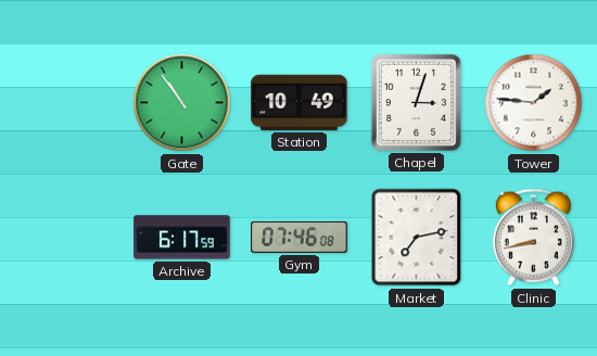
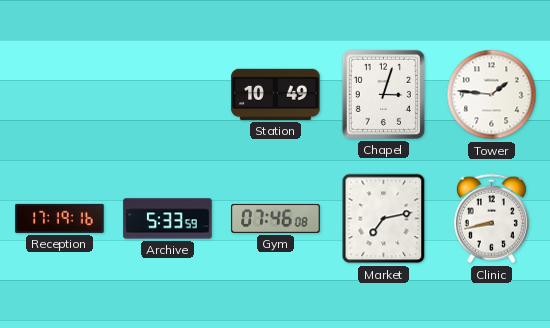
Gate: 10:54 -> none
Reception: none -> 17:19
Archive: 6:17 -> 5:33
